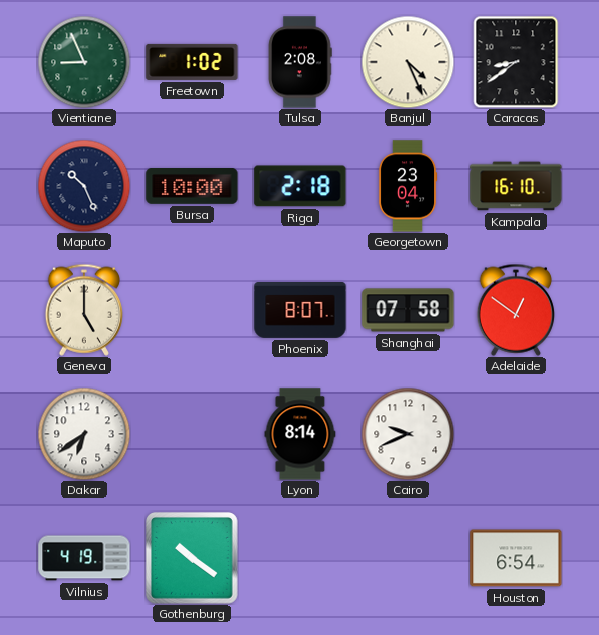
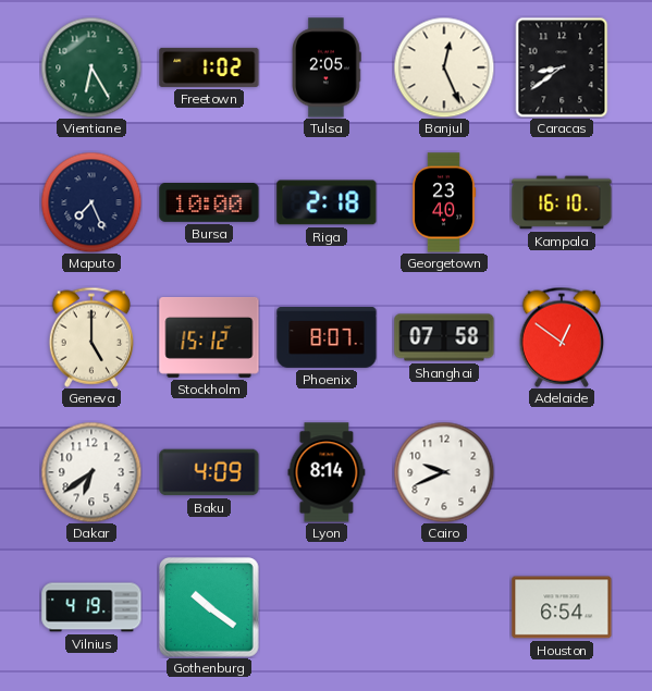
Vientiane: 8:56 -> 6:25
Tulsa: 2:08 -> 2:05
Banjul: 4:26 -> 12:26
Maputo: 10:26 -> 7:26
Georgetown: 23:04 -> 23:40
Stockholm: none -> 15:12
Baku: none -> 4:09
